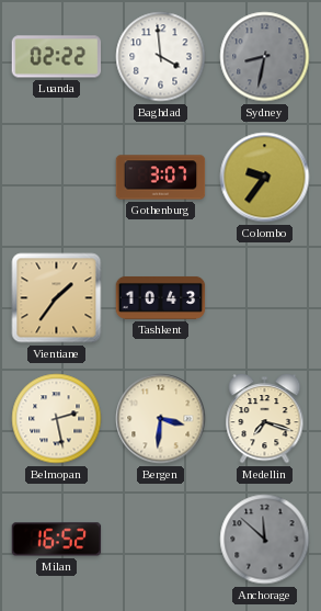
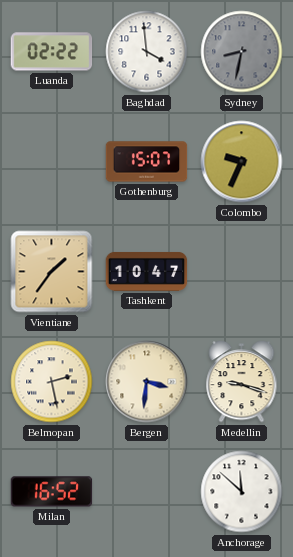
Gothenburg: 3:07 -> 15:07
Colombo: 9:36 -> 9:34
Tashkent: 10:43 -> 10:47
Medellin: 7:18 -> 9:18
Anchorage dial: grey -> white
